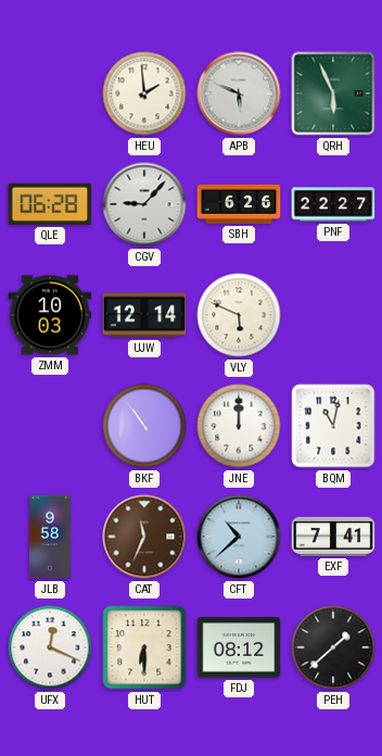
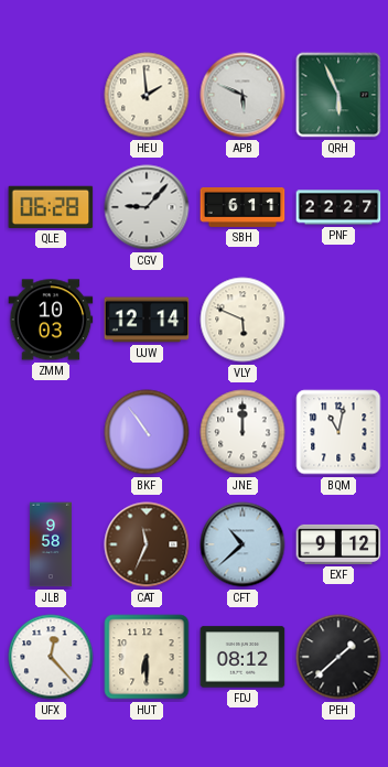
SBH: 6:26 -> 6:11
EXF: 7:41 -> 9:12
UFX: 12:19 -> 12:23
